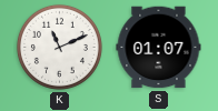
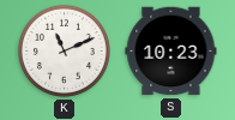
S: 01:07 -> 10:23
